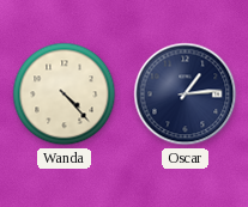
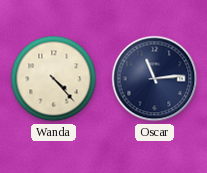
Oscar: 1:14 -> 11:14
